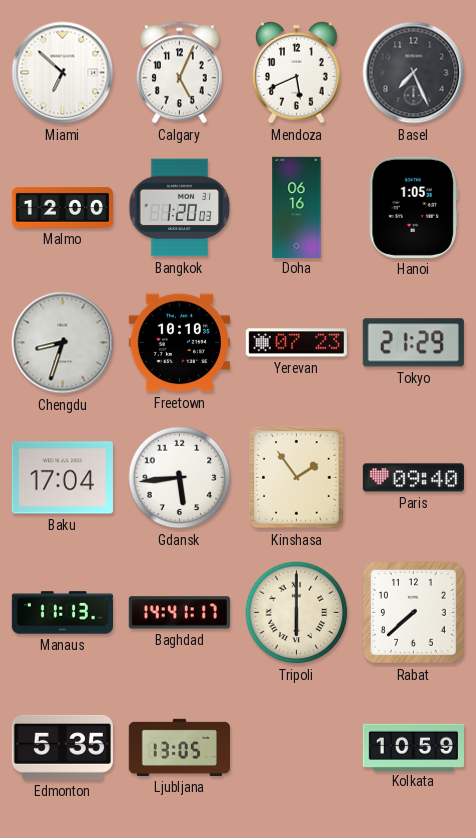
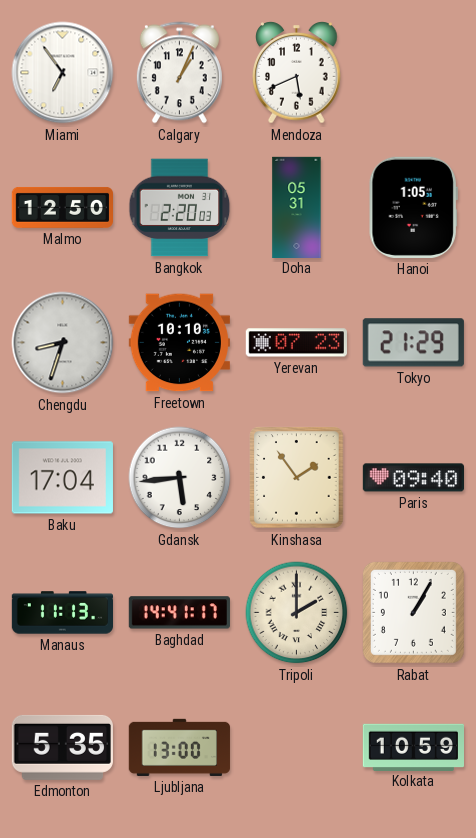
Miami: 6:52 -> 6:54
Calgary: 5:04 -> 1:04
Basel: 7:26 -> none
Malmo: 12:00 -> 12:50
Bangkok: 1:20 -> 2:20
Doha: 06:16 -> 05:31
Tripoli: 6:00 -> 2:00
Rabat: 7:38 -> 1:05
Ljubljana: 13:05 -> 13:00
